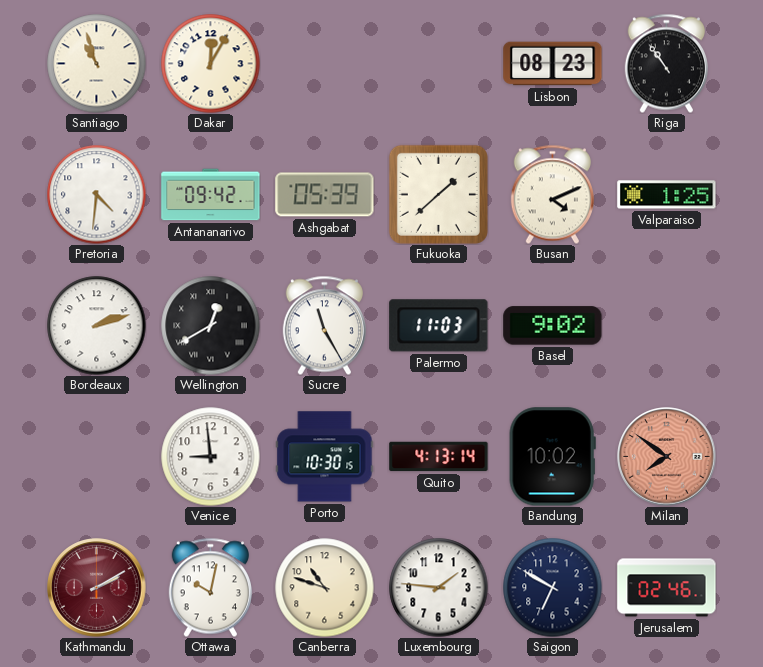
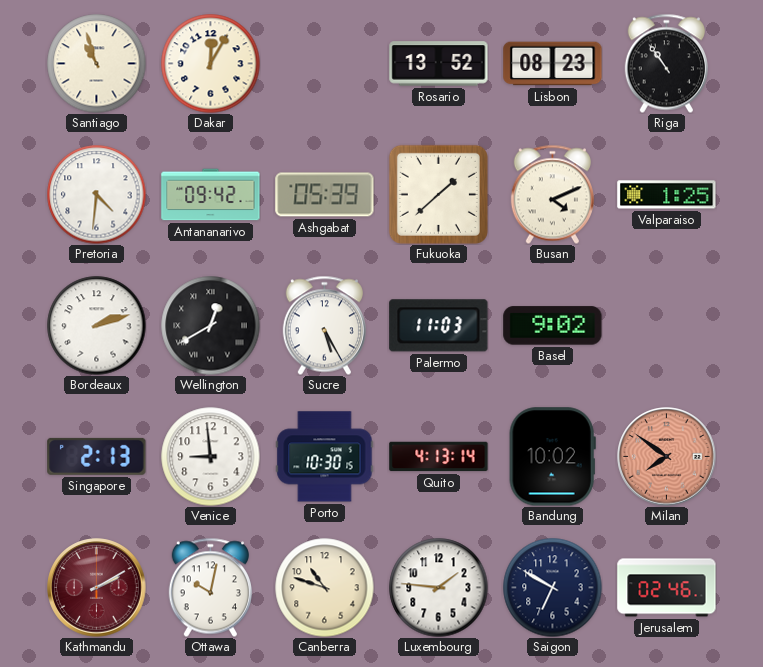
Rosario: none -> 13:52
Sucre: 11:25 -> 5:25
Singapore: none -> 2:13
